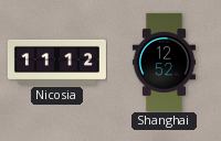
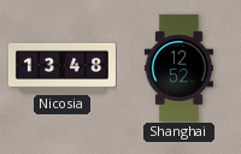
Nicosia: 11:12 -> 13:48
